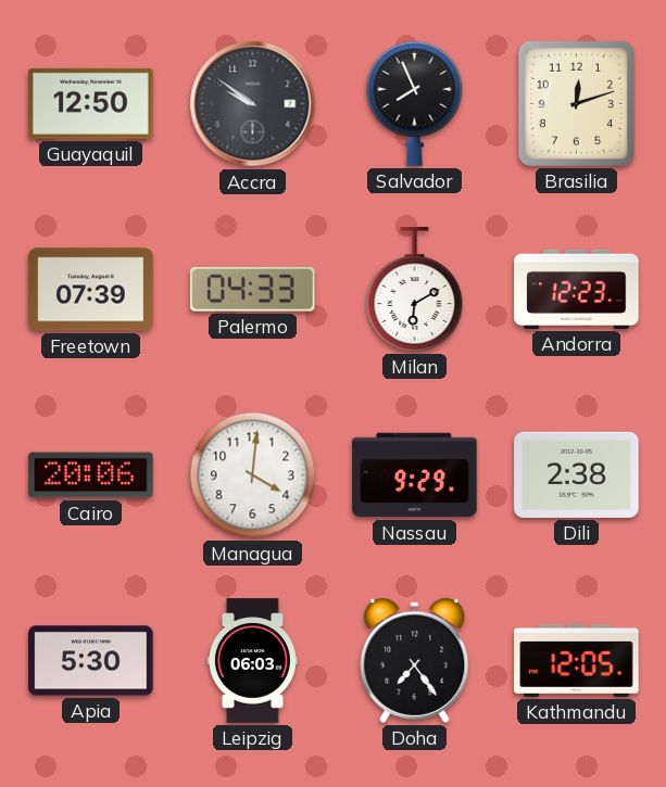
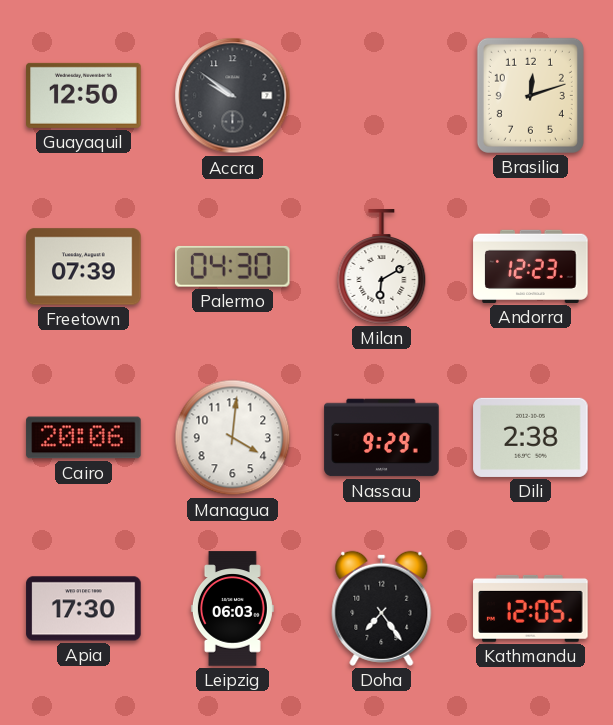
Salvador: 7:56 -> none
Palermo: 04:33 -> 04:30
Apia: 5:30 -> 17:30
